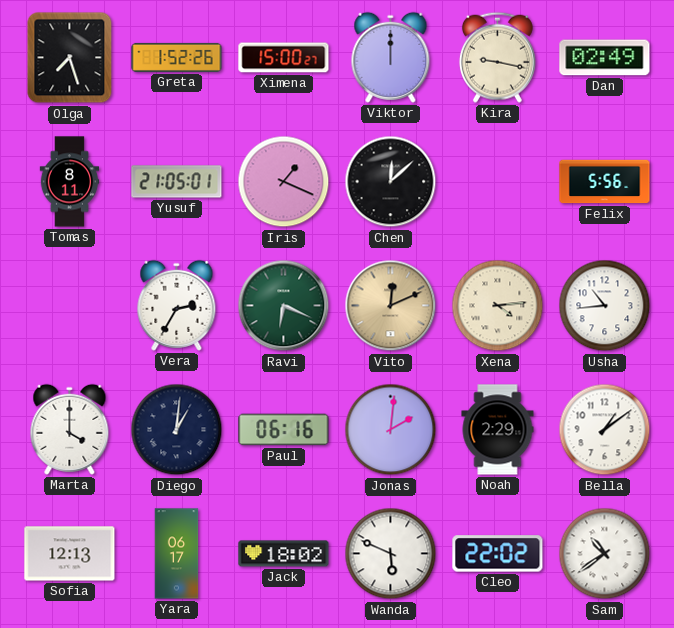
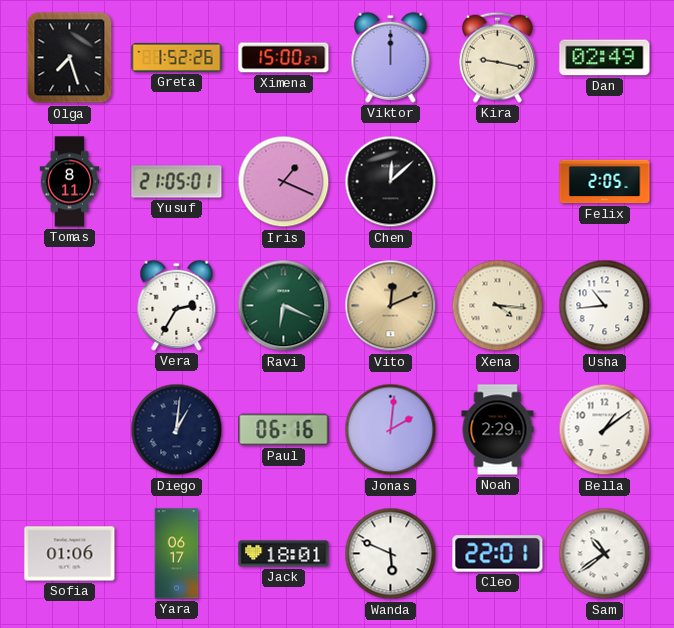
Felix: 5:56 -> 2:05
Xena: 4:14 -> 4:16
Marta: 4:00 -> none
Sofia: 12:13 -> 01:06
Jack: 18:02 -> 18:01
Cleo: 22:02 -> 22:01
